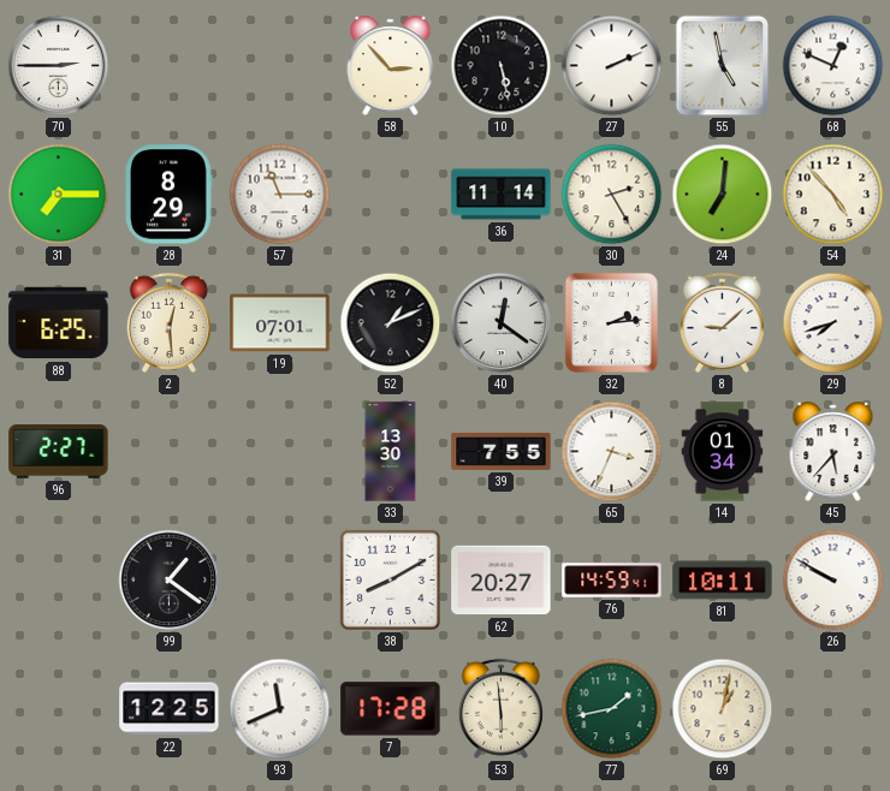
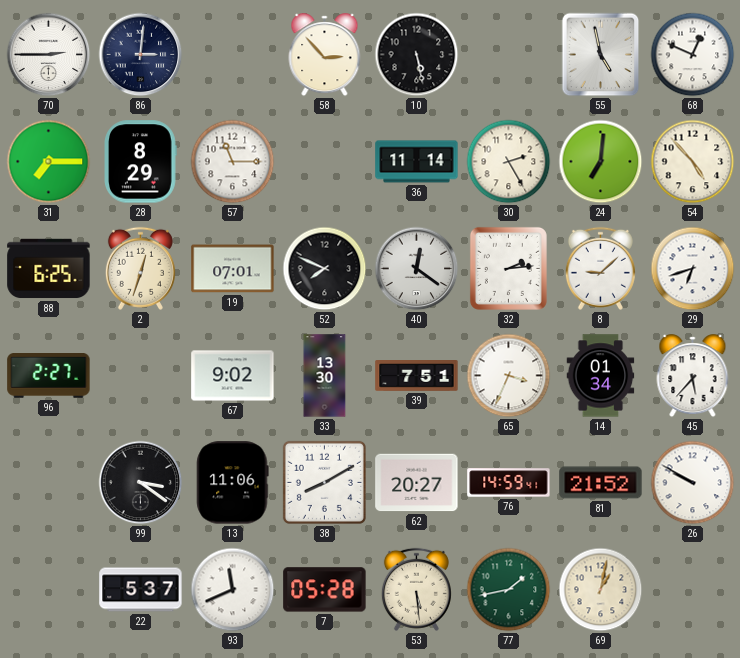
86: none -> 3:01
27: 2:11 -> none
2: 12:29 -> 12:33
52: 1:11 -> 7:49
29: 7:42 -> 6:42
67: none -> 9:02
39: 7:55 -> 7:51
99: 1:21 -> 3:21
13: none -> 11:06
81: 10:11 -> 21:52
22: 12:25 -> 5:37
7: 17:28 -> 05:28
53: 5:59 -> 5:29
